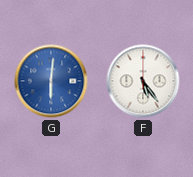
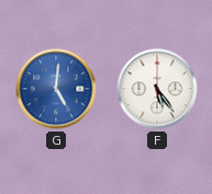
G: 6:01 -> 5:01
